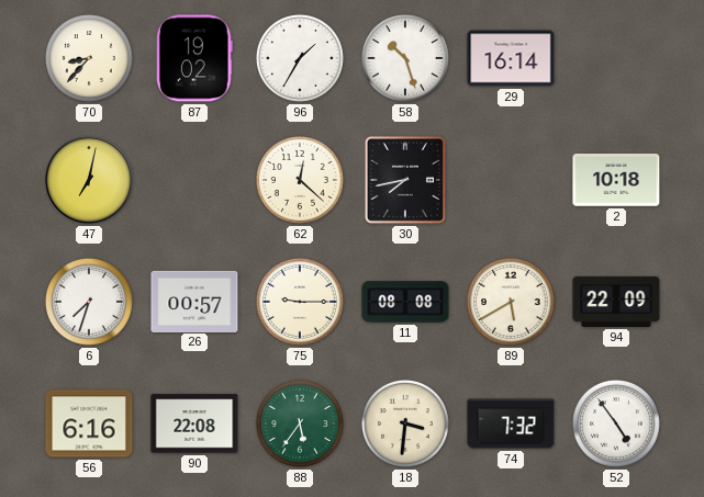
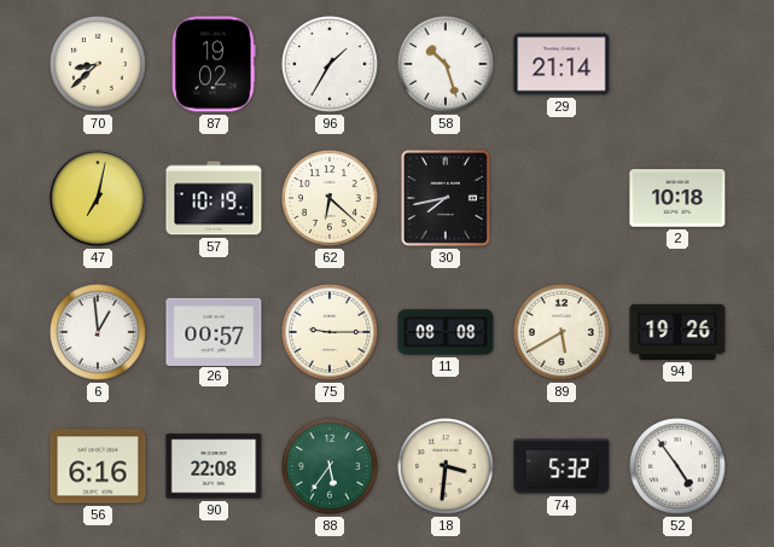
70: 8:37 -> 8:38
29: 16:14 -> 21:14
57: none -> 10:19
62: 12:22 -> 6:22
6: 7:33 -> 12:59
94: 22:09 -> 19:26
74: 7:32 -> 5:32
